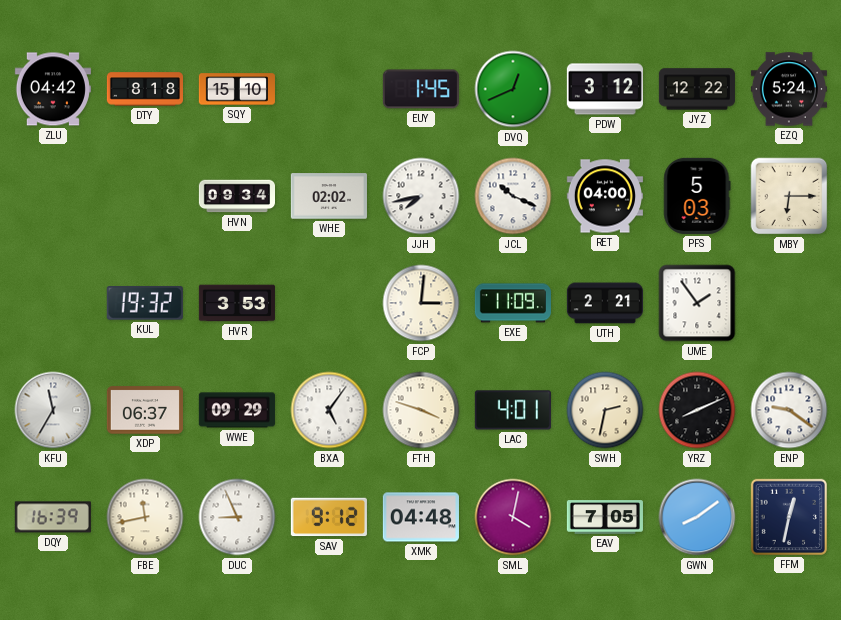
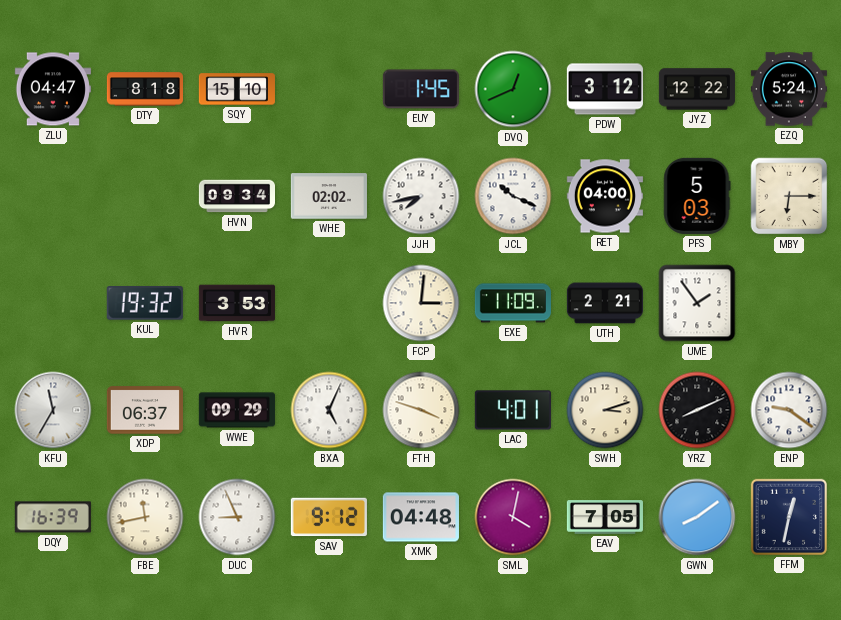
ZLU: 04:42 -> 04:47
BXA: 5:06 -> 5:04
SWH: 2:32 -> 3:12
